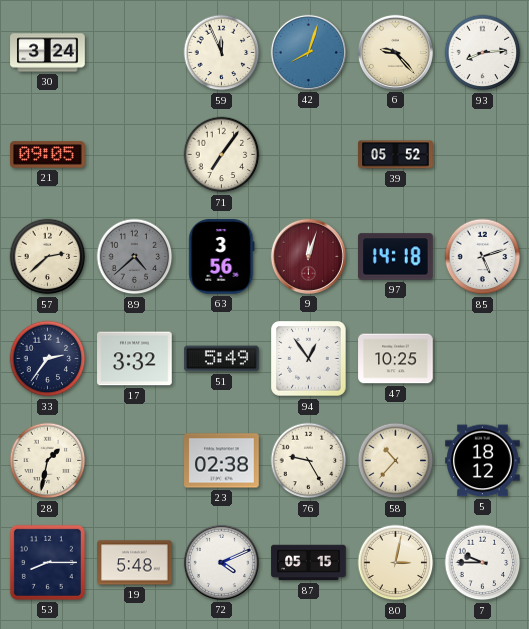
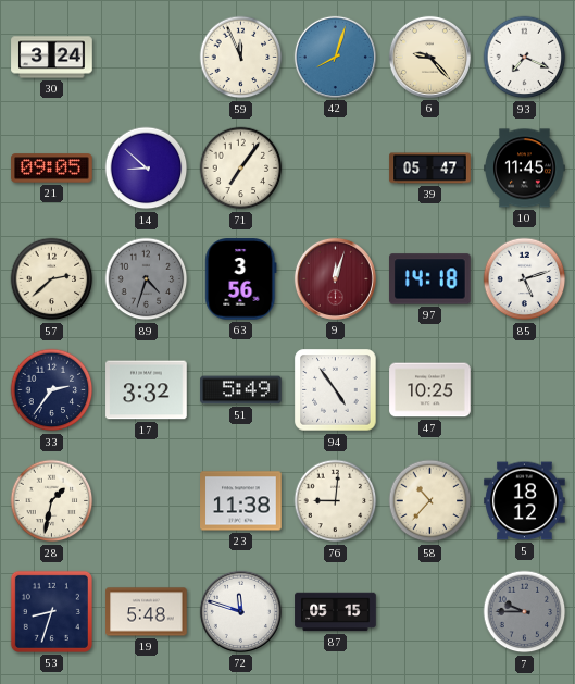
93: 8:14 -> 7:19
14: none -> 8:52
39: 05:52 -> 05:47
10: none -> 11:45
89: 4:38 -> 4:33
94: 12:54 -> 4:54
23: 02:38 -> 11:38
76: 9:25 -> 9:01
53: 8:15 -> 8:33
72: 4:11 -> 11:48
80: 3:02 -> none
7 dial: white -> grey
